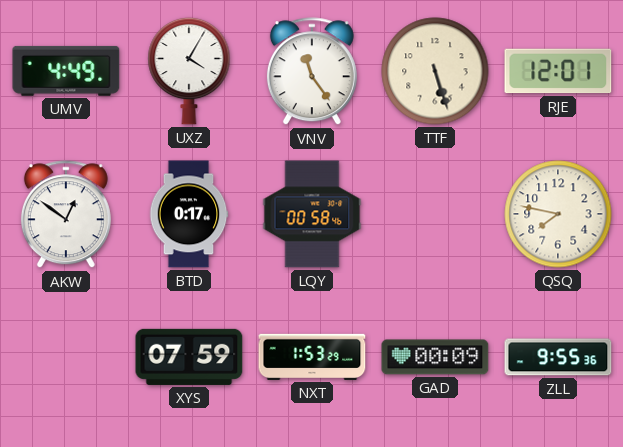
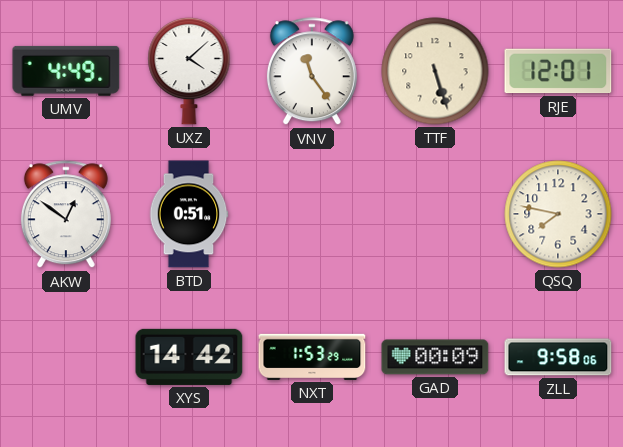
UXZ: 4:05 -> 4:08
BTD: 0:17 -> 0:51
LQY: 00:58 -> none
XYS: 07:59 -> 14:42
ZLL: 9:55 -> 9:58
